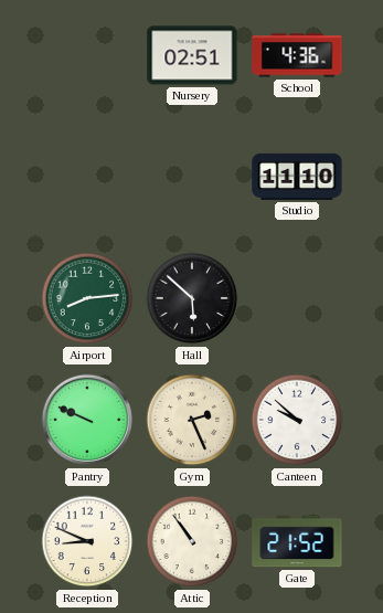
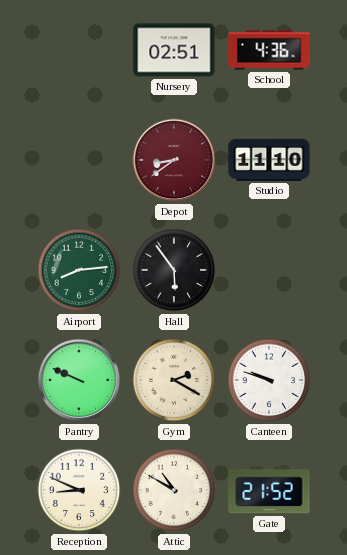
Depot: none -> 8:39
Hall: 5:52 -> 5:54
Gym: 2:26 -> 2:20
Canteen: 9:52 -> 9:48
Attic: 10:54 -> 10:50
